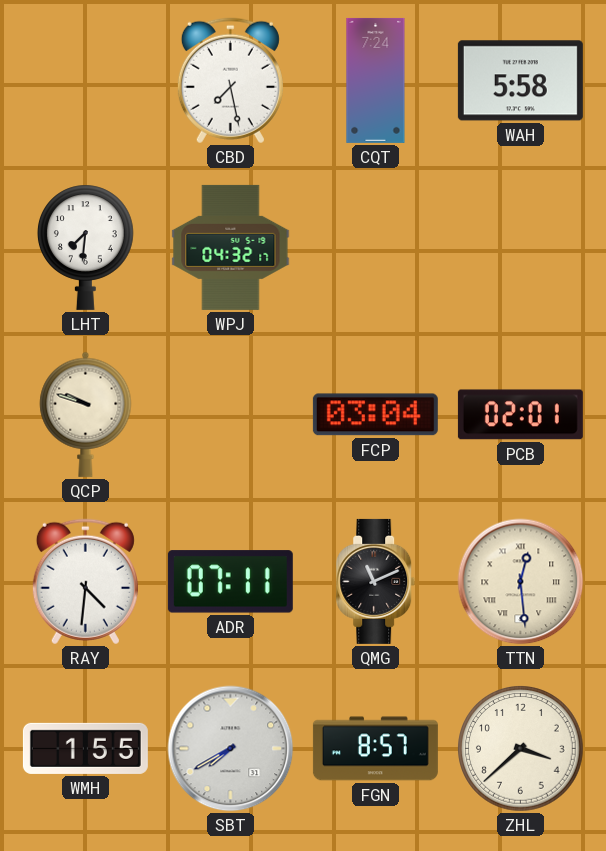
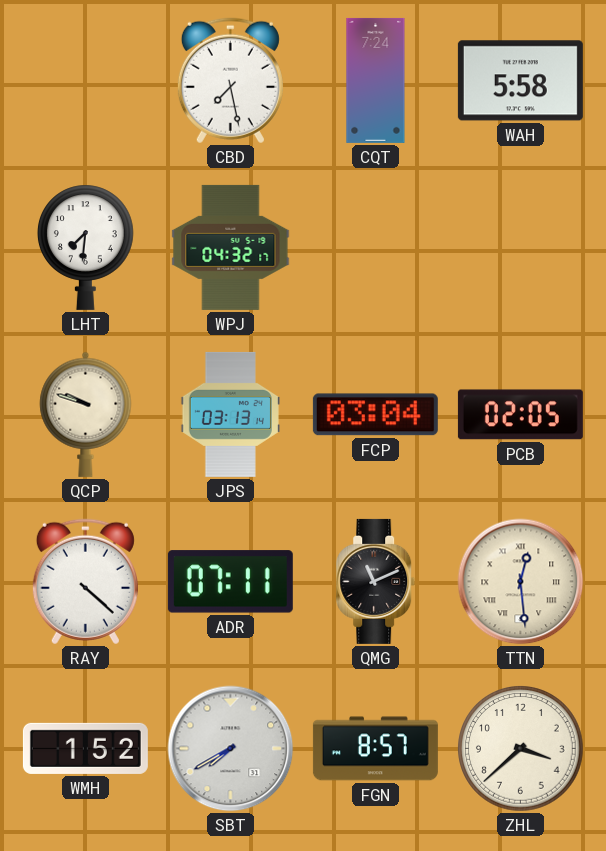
JPS: none -> 03:13
PCB: 02:01 -> 02:05
RAY: 4:31 -> 4:22
WMH: 1:55 -> 1:52
